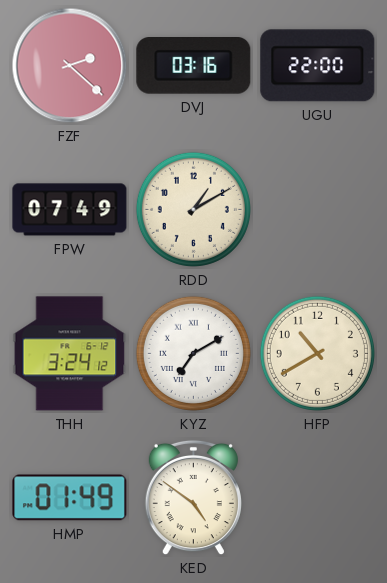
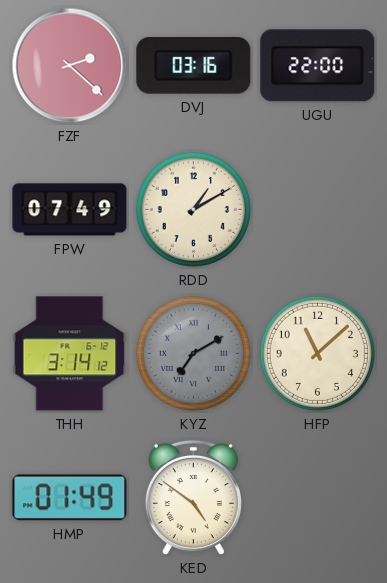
THH: 3:24 -> 3:14
KYZ dial: white -> grey
HFP: 10:40 -> 11:08
